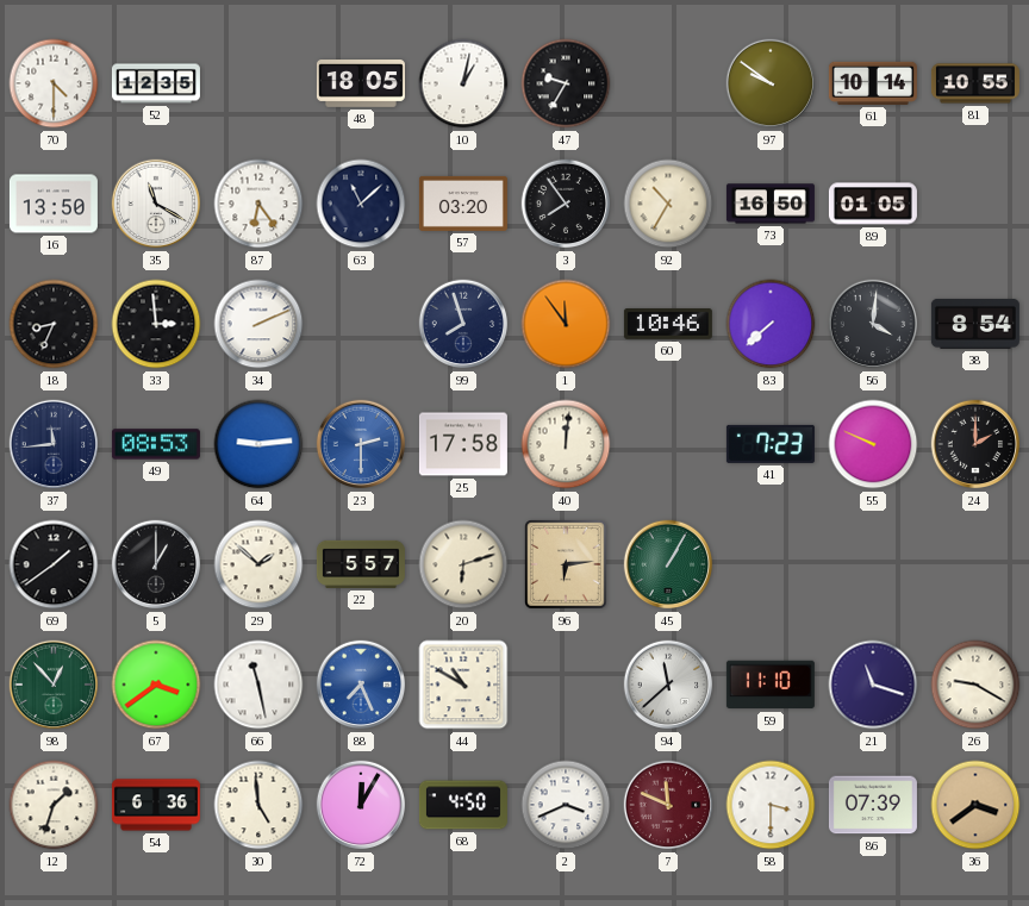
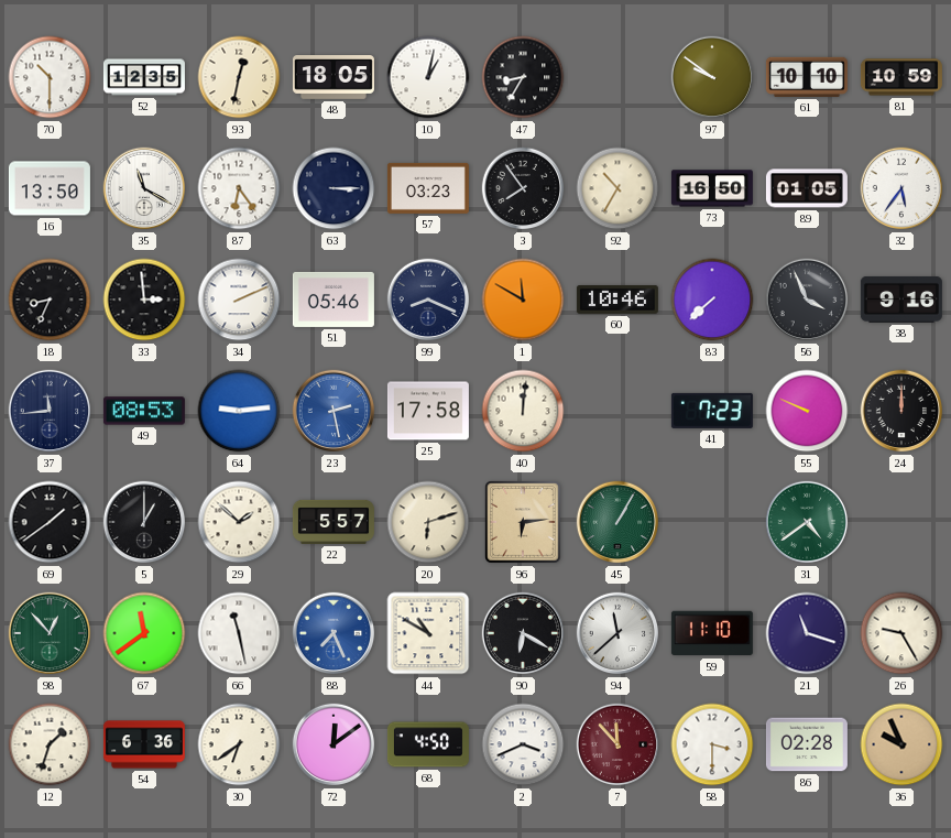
70: 4:30 -> 10:30
93: none -> 12:32
47: 9:35 -> 8:35
61: 10:14 -> 10:10
81: 10:55 -> 10:59
63: 11:08 -> 3:15
57: 03:20 -> 03:23
32: none -> 5:36
51: none -> 05:46
99: 7:57 -> 8:19
1: 11:54 -> 11:50
56: 4:01 -> 3:56
38: 8:54 -> 9:16
23: 2:30 -> 2:28
24: 2:00 -> 12:00
31: none -> 4:39
67: 3:39 -> 11:39
90: none -> 6:20
26: 9:20 -> 9:25
30: 4:59 -> 6:39
72: 12:05 -> 12:09
7: 11:49 -> 11:53
86: 07:39 -> 02:28
36: 3:39 -> 9:56
